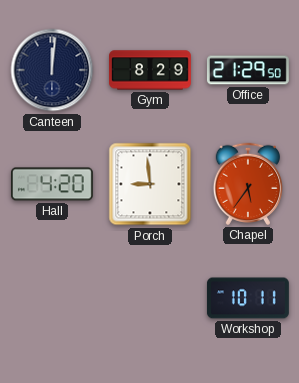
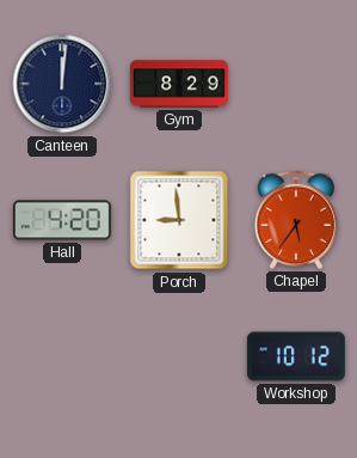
Office: 21:29 -> none
Workshop: 10:11 -> 10:12
